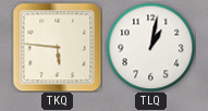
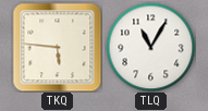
TLQ: 1:02 -> 11:05
